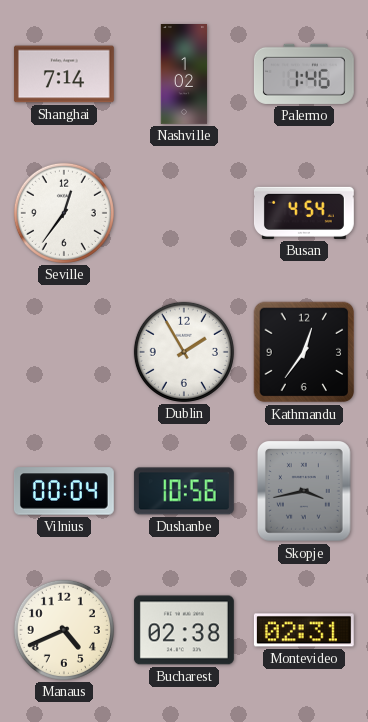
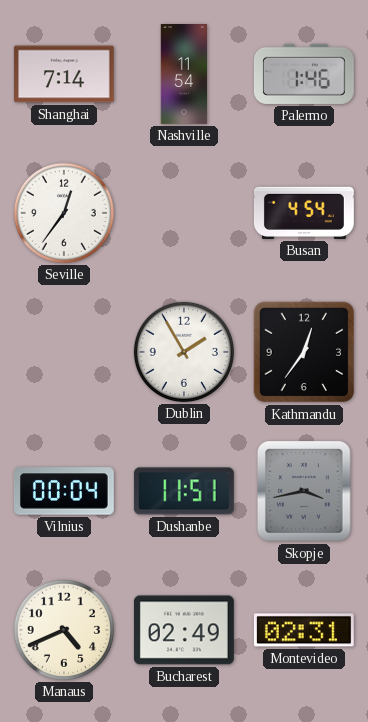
Nashville: 1:02 -> 11:54
Dushanbe: 10:56 -> 11:51
Bucharest: 02:38 -> 02:49
